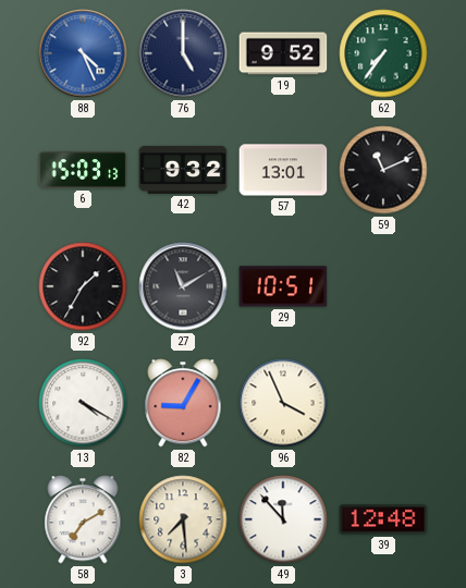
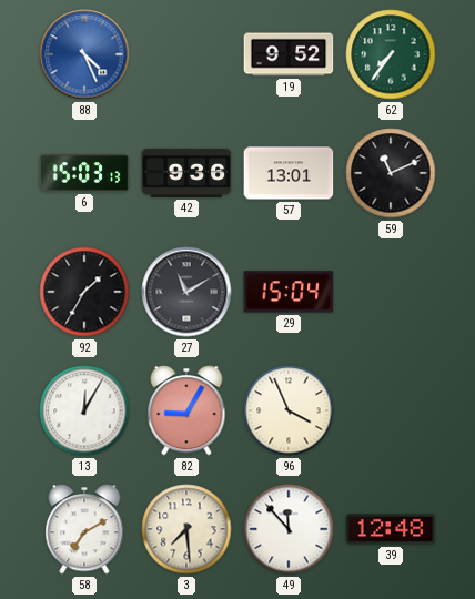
76: 5:00 -> none
42: 9:32 -> 9:36
29: 10:51 -> 15:04
13: 4:20 -> 12:05
